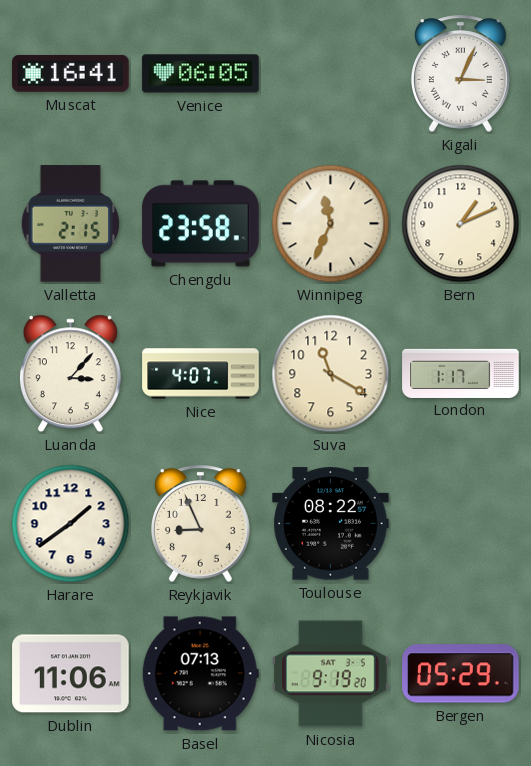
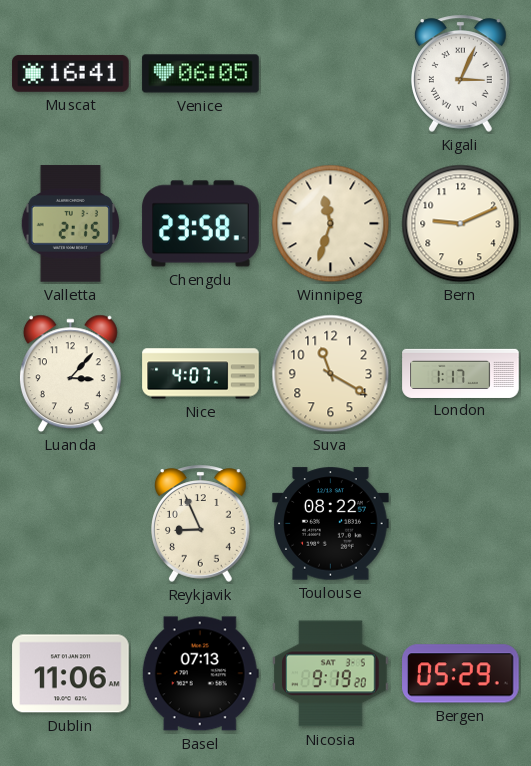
Winnipeg: 11:34 -> 11:33
Bern: 1:11 -> 9:11
Harare: 1:39 -> none
